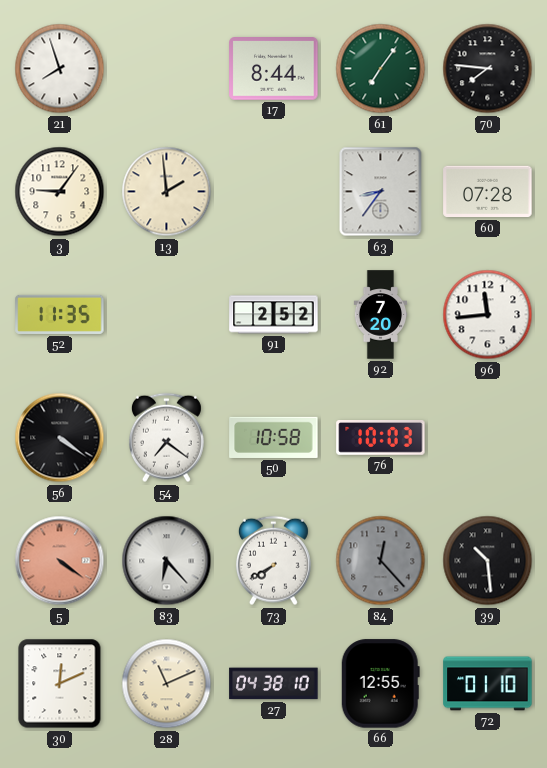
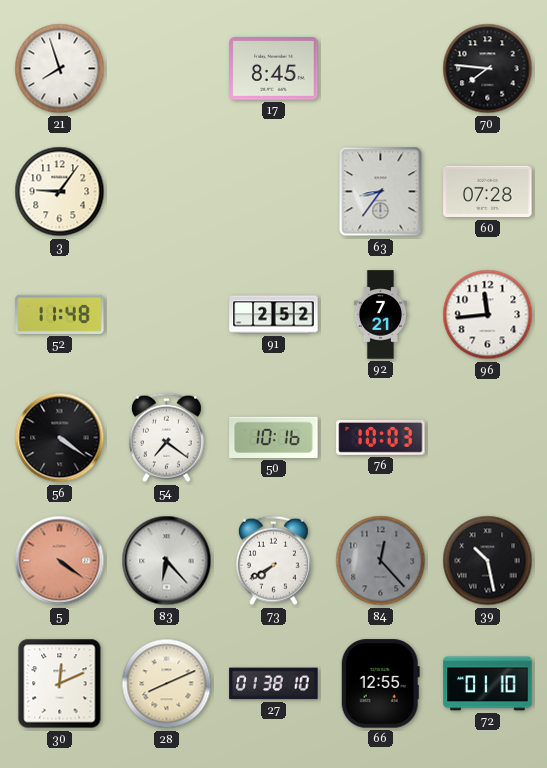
17: 8:44 -> 8:45
61: 7:06 -> none
13: 1:59 -> none
52: 11:35 -> 11:48
92: 7:20 -> 7:21
50: 10:58 -> 10:16
39: 10:29 -> 10:28
28: 11:11 -> 8:11
27: 04:38 -> 01:38
